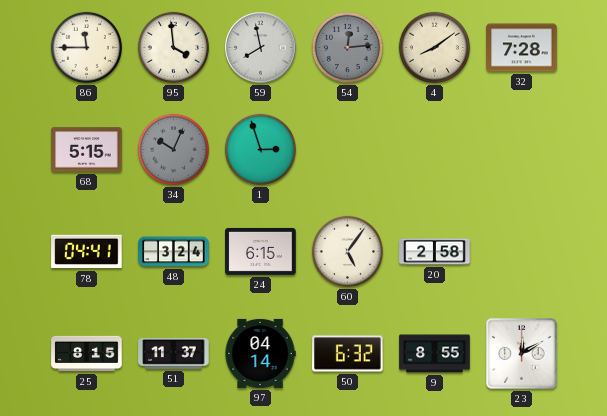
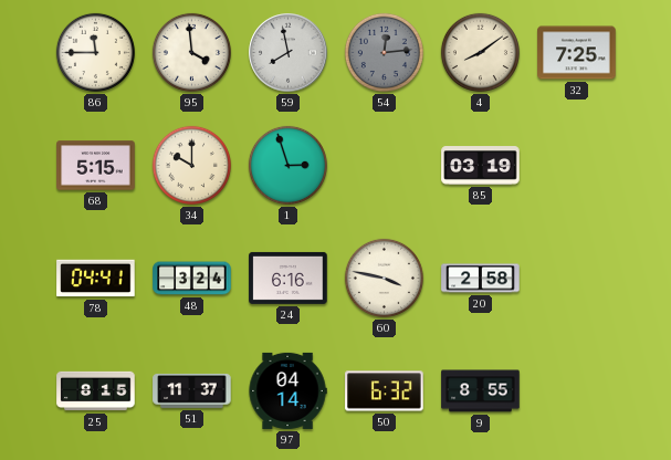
32: 7:28 -> 7:25
34: 10:04 -> 10:00
34 dial: grey -> cream
85: none -> 03:19
24: 6:15 -> 6:16
60: 5:06 -> 3:47
23: 12:10 -> none
